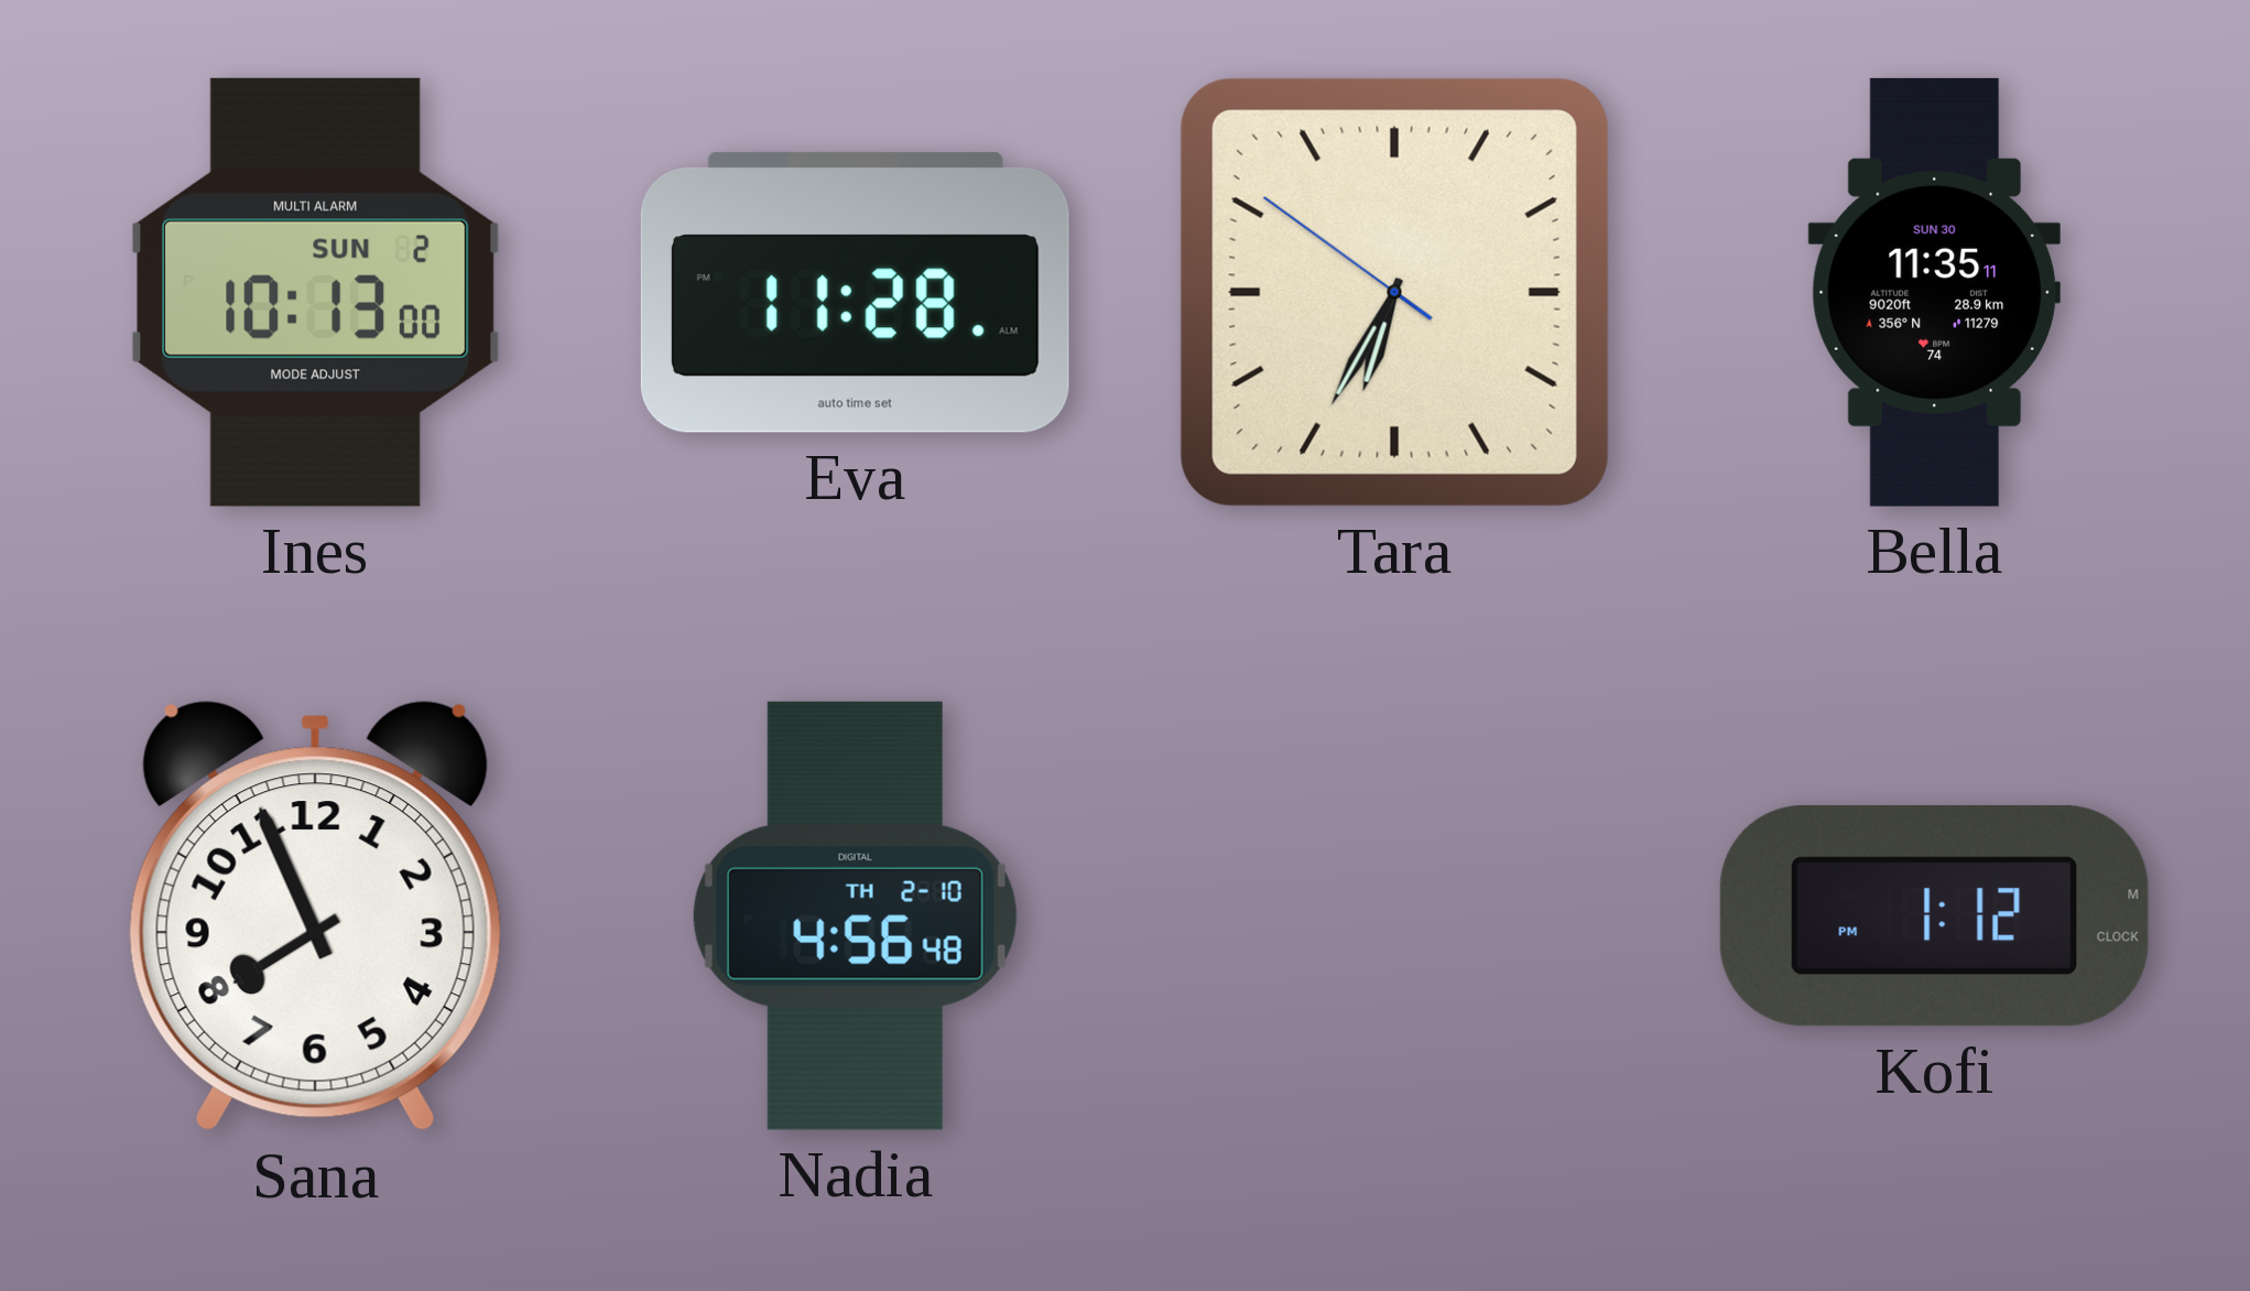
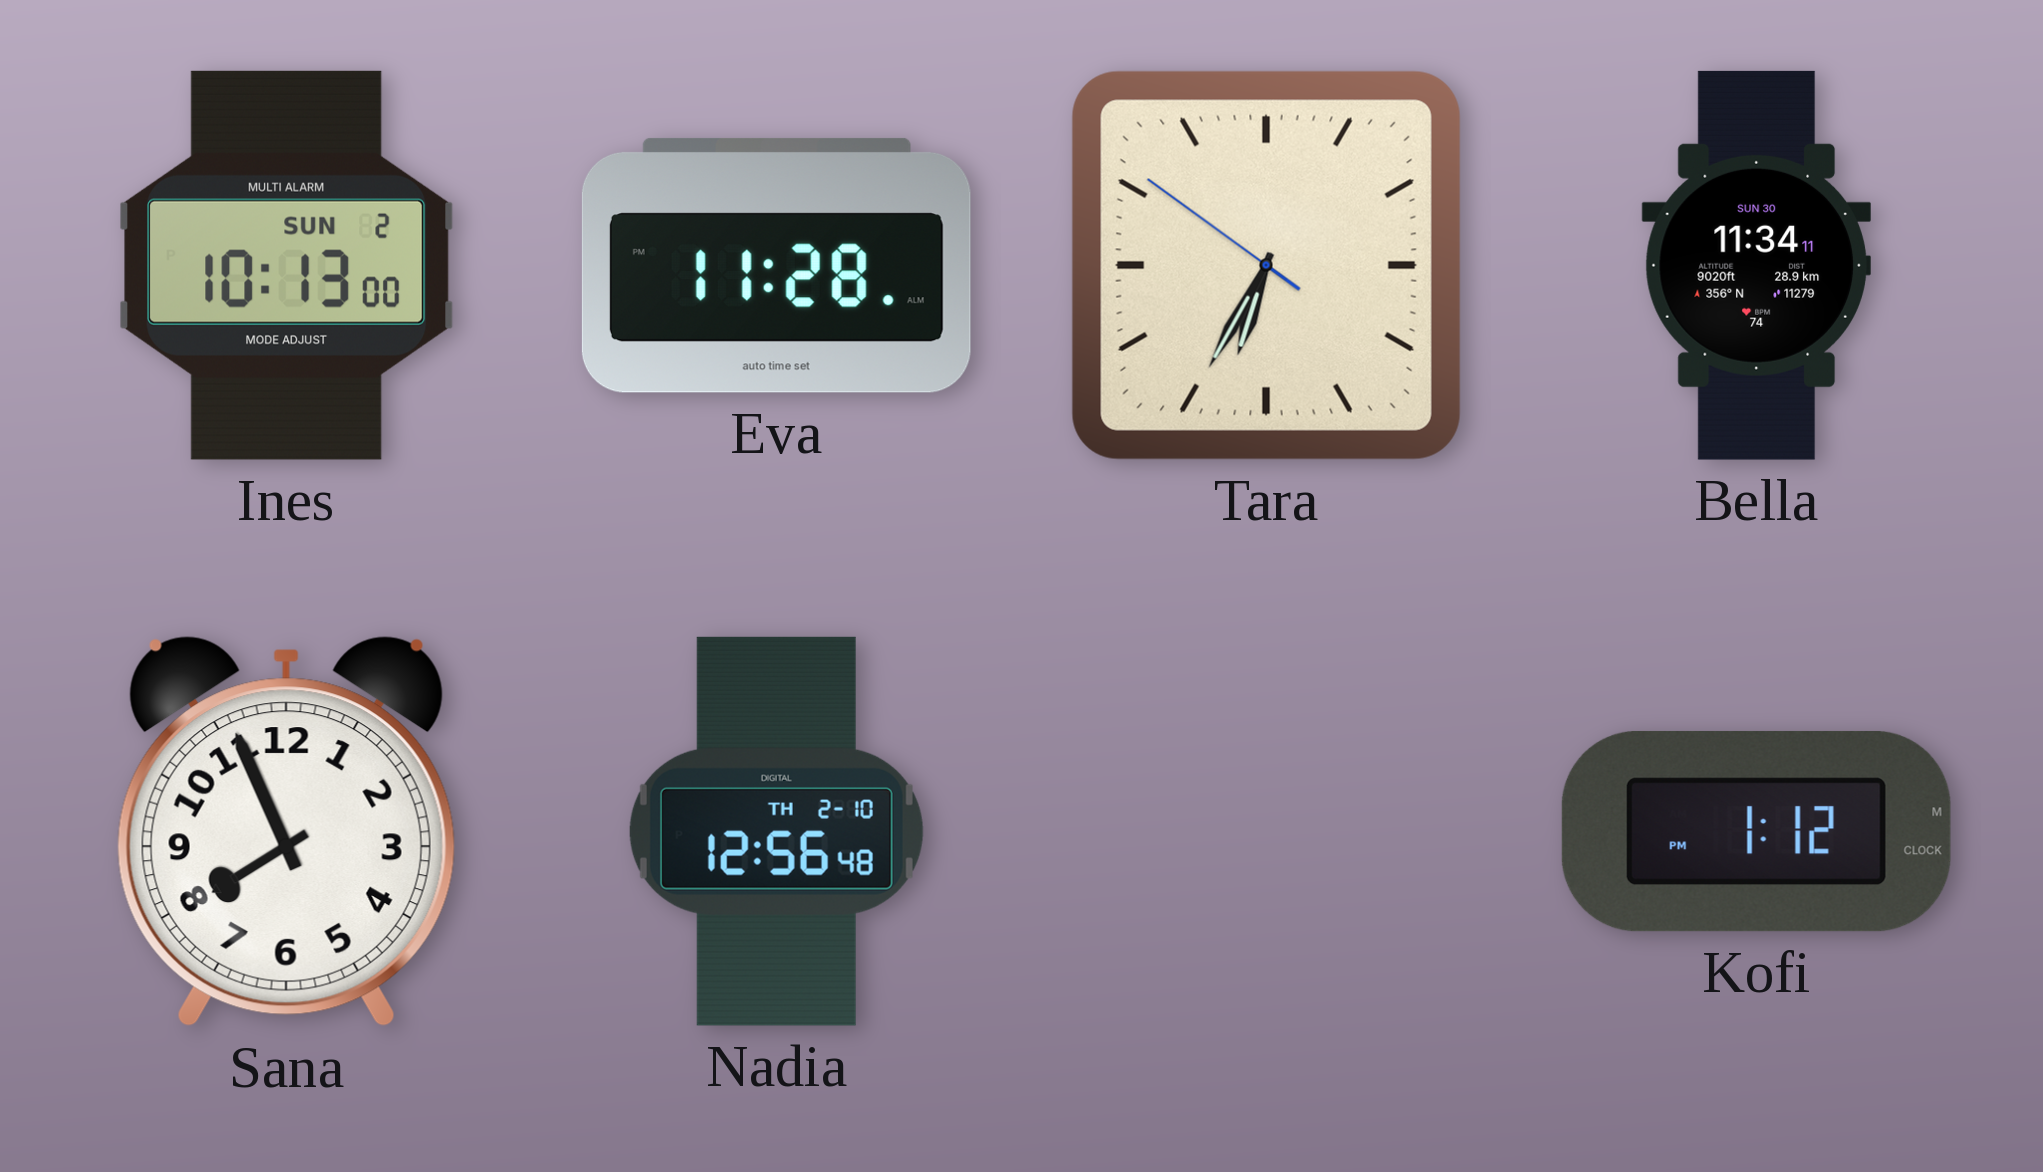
Bella: 11:35 -> 11:34
Nadia: 4:56 -> 12:56
